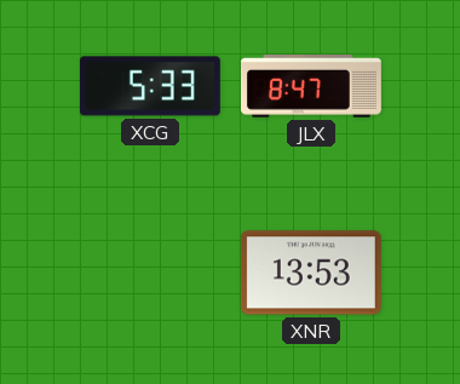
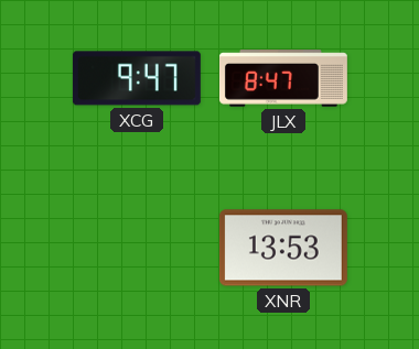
XCG: 5:33 -> 9:47
